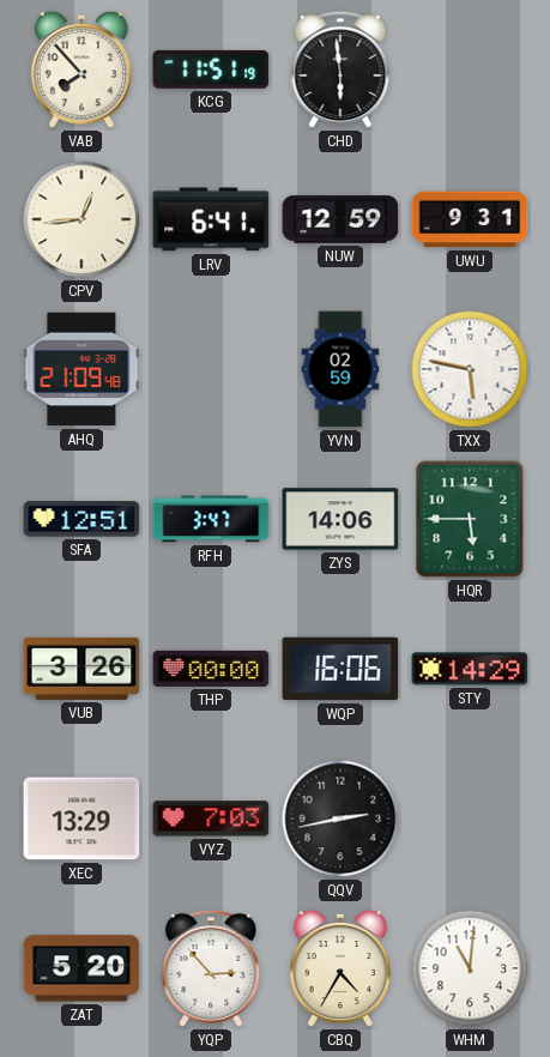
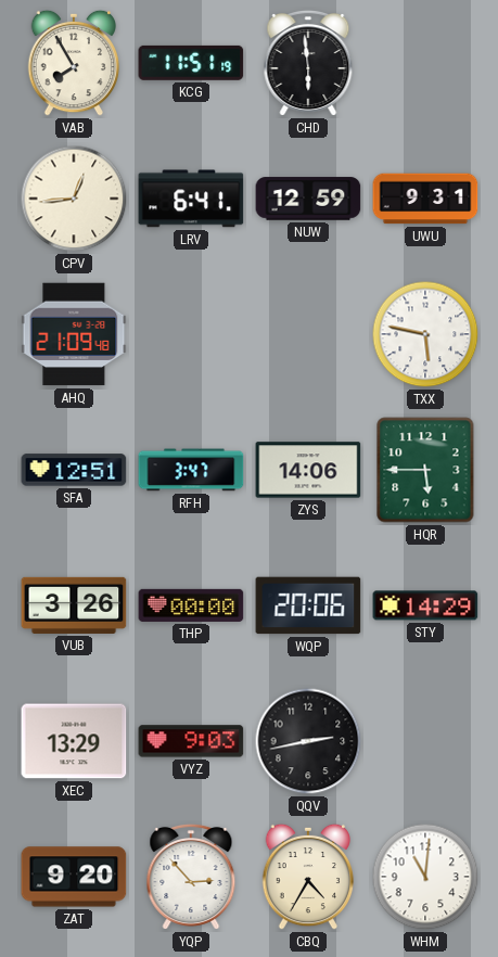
VAB: 7:53 -> 7:55
YVN: 02:59 -> none
WQP: 16:06 -> 20:06
VYZ: 7:03 -> 9:03
ZAT: 5:20 -> 9:20
